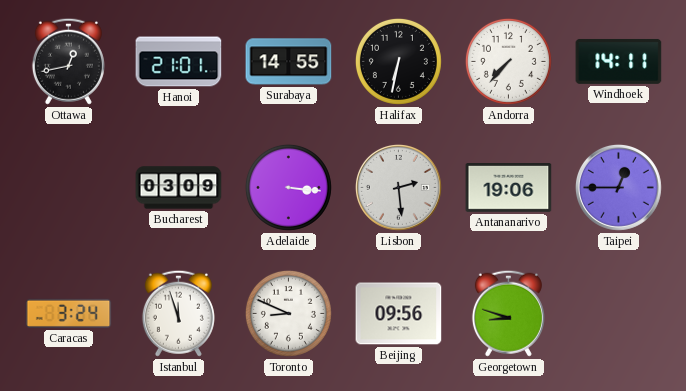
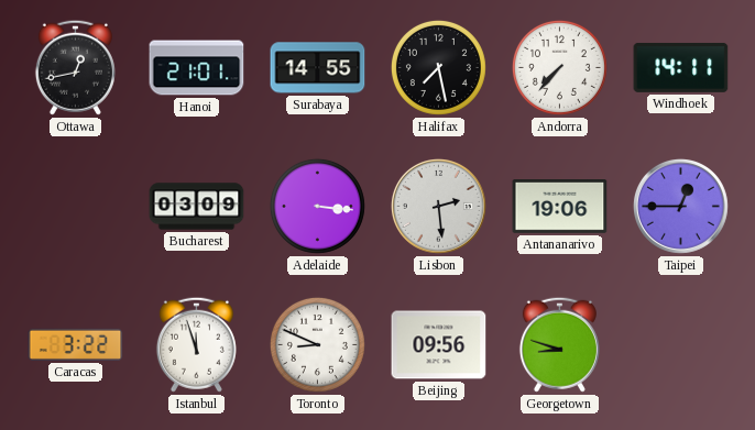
Halifax: 6:32 -> 7:28
Caracas: 3:24 -> 3:22
